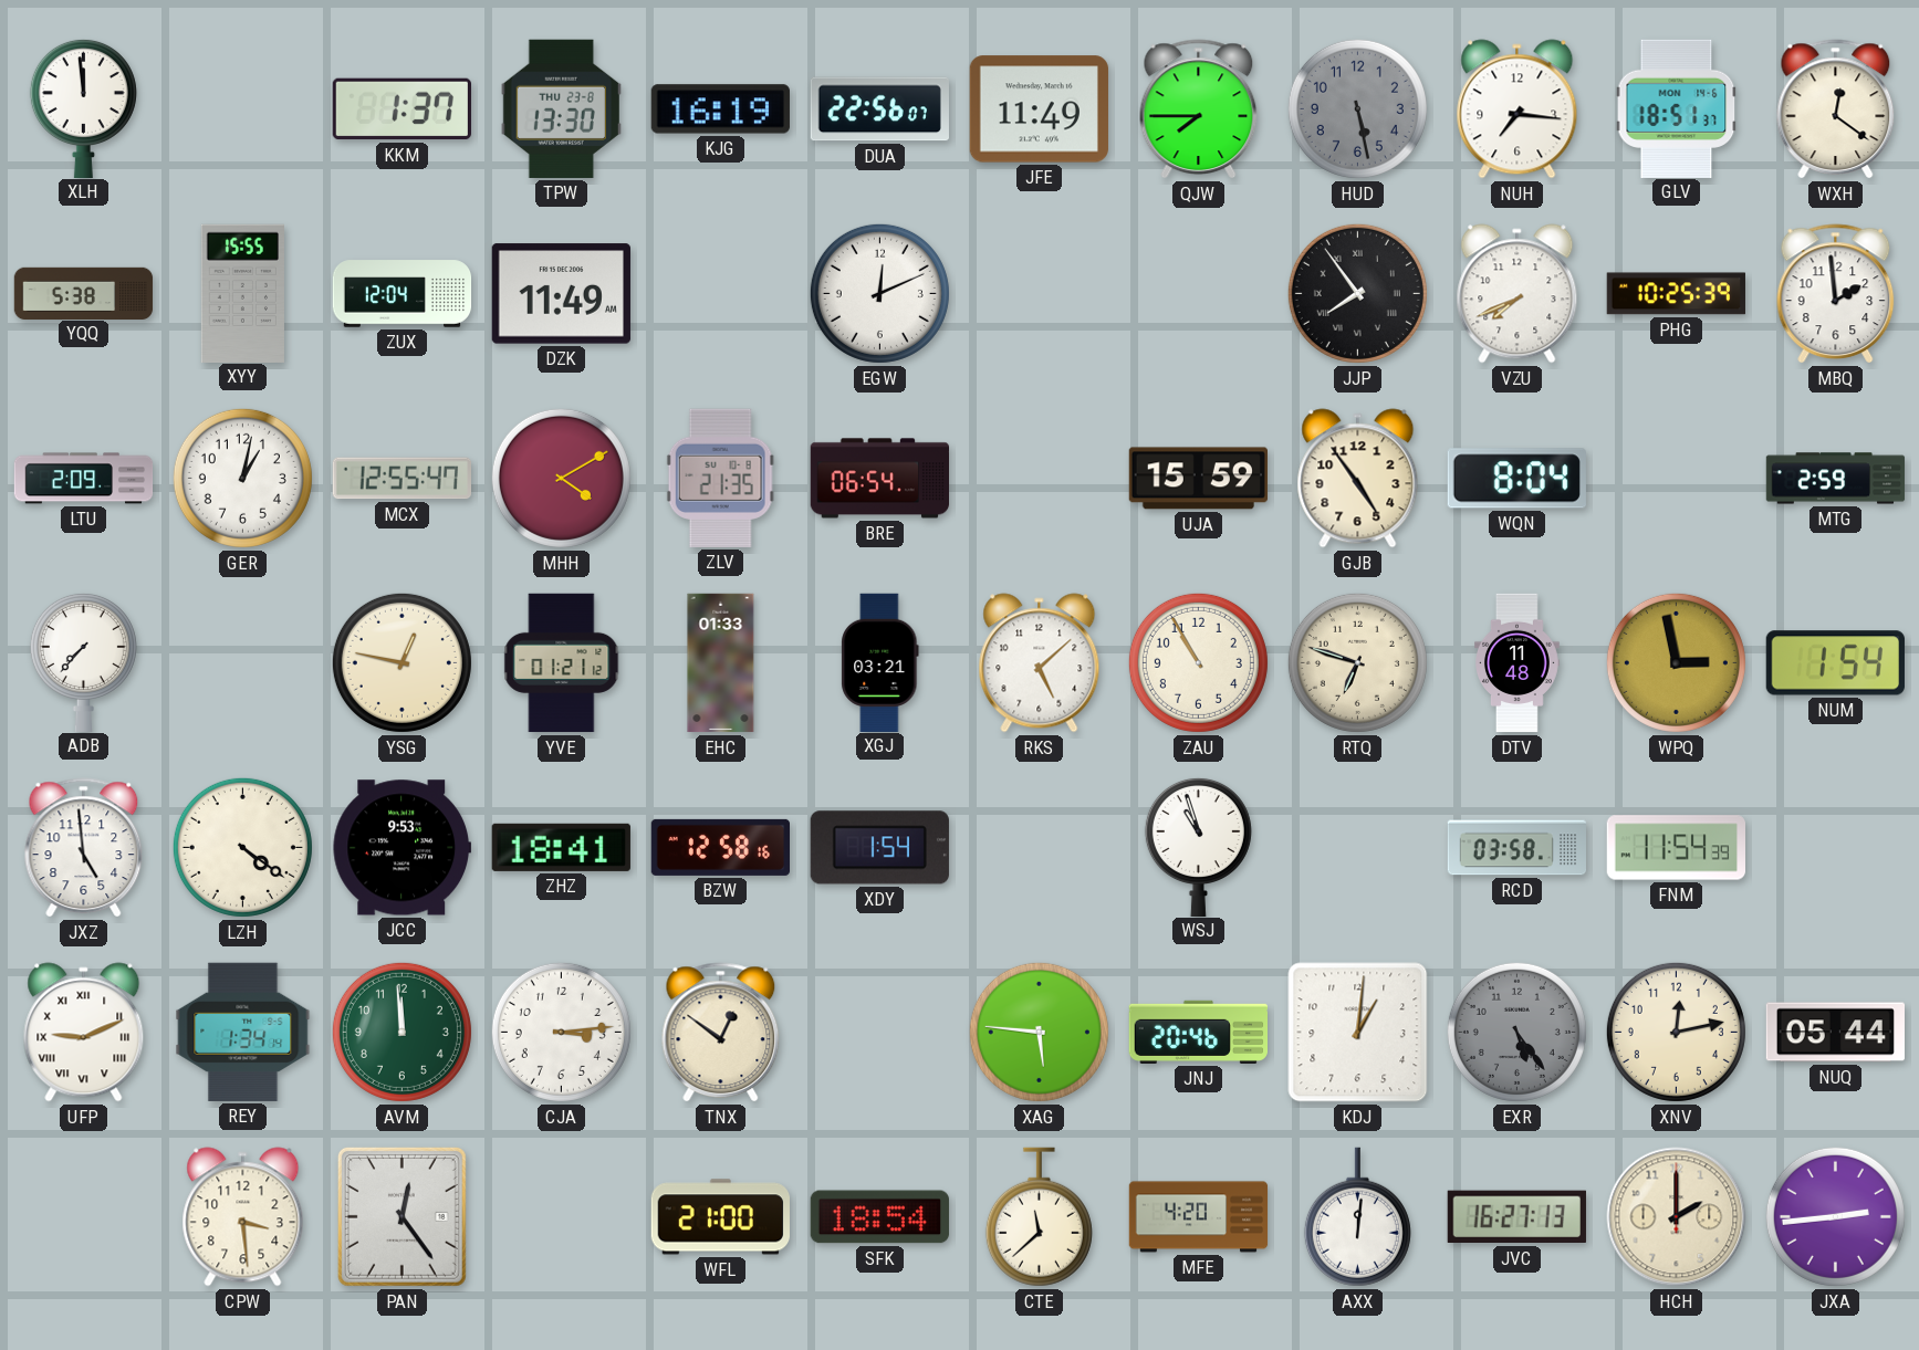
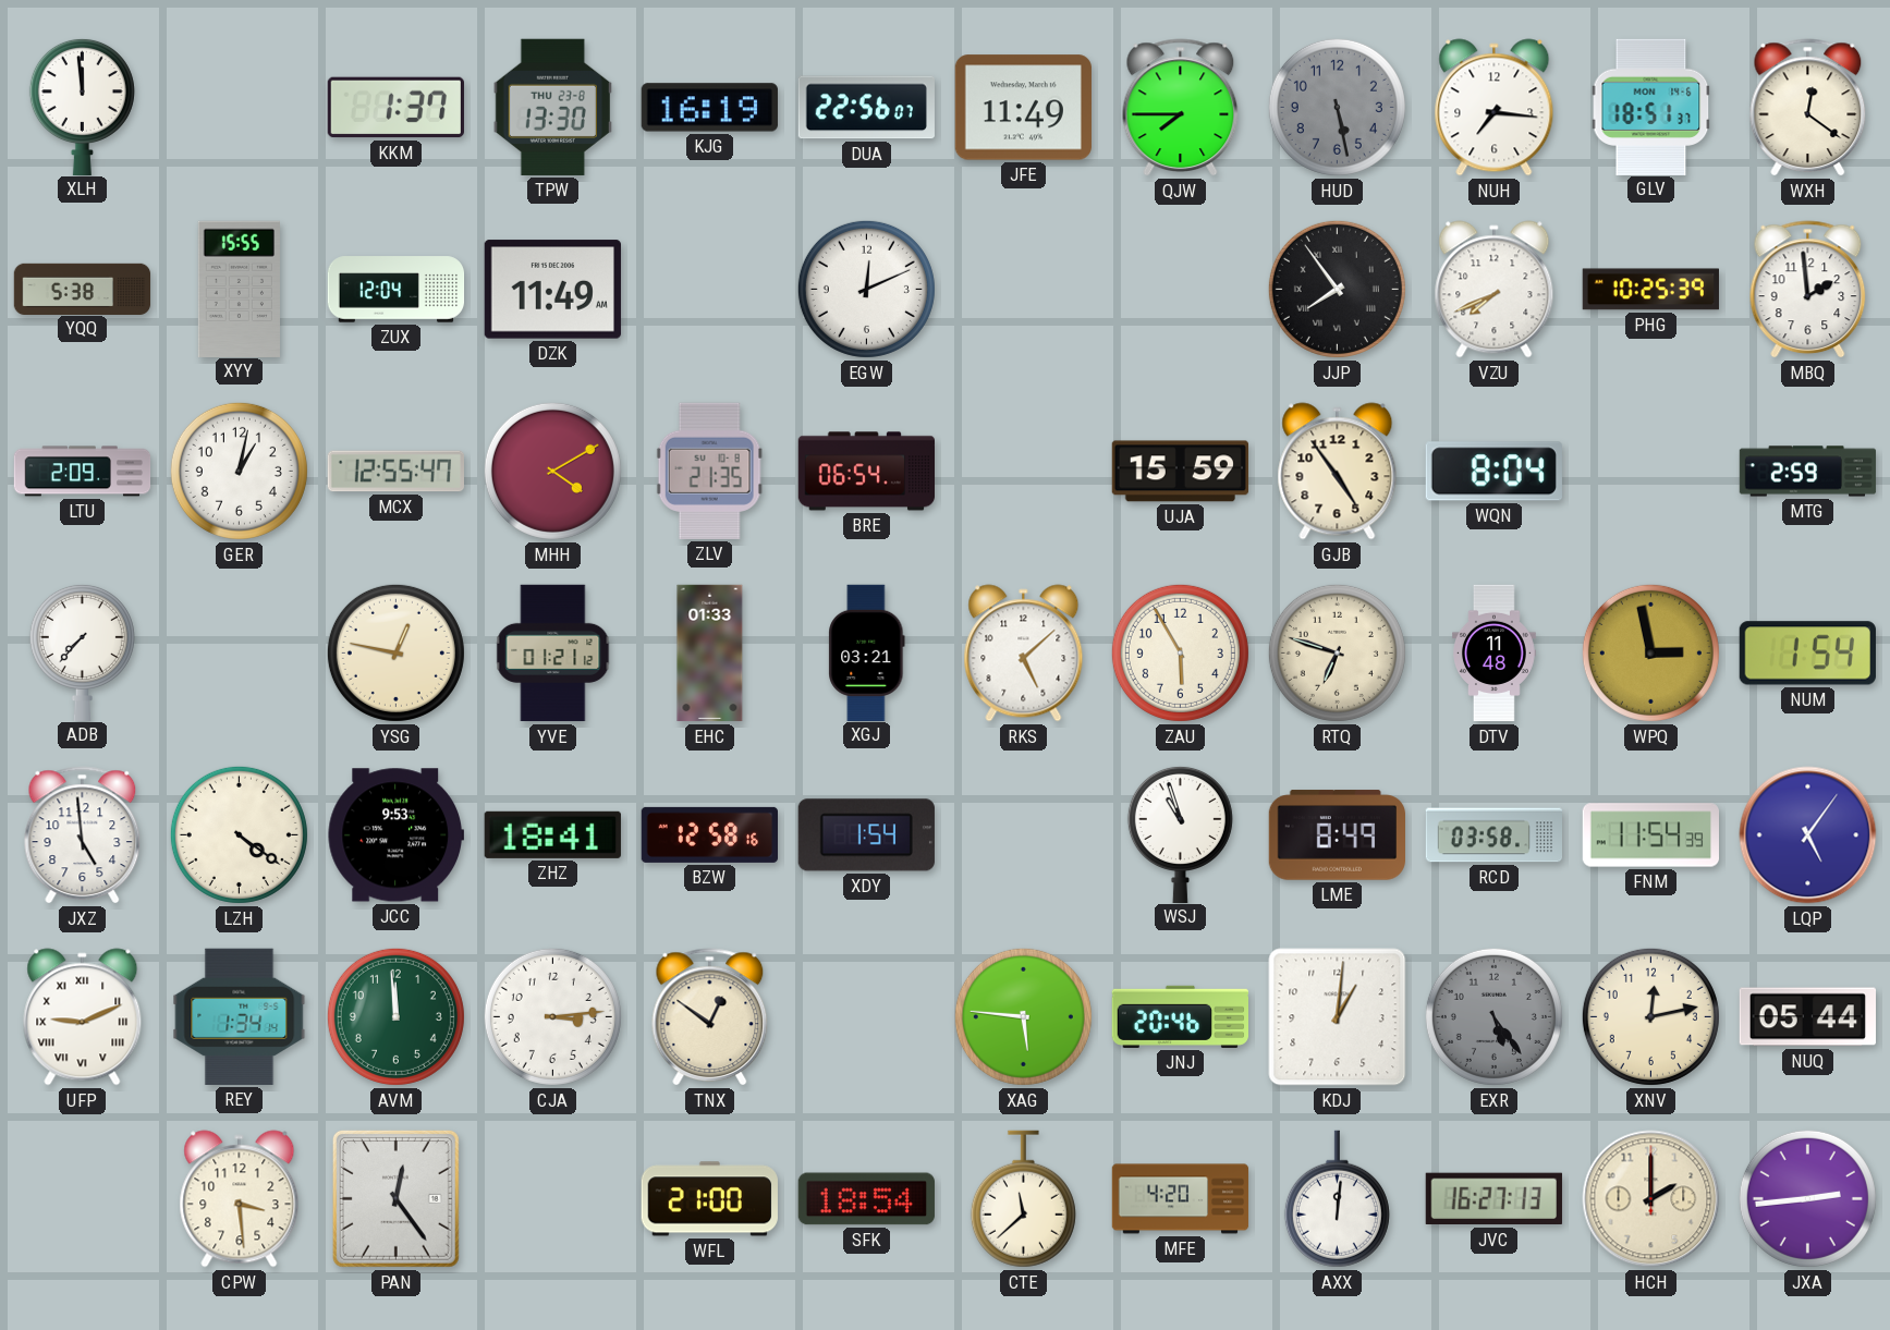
ZAU: 10:55 -> 5:55
LME: none -> 8:49
LQP: none -> 5:06
